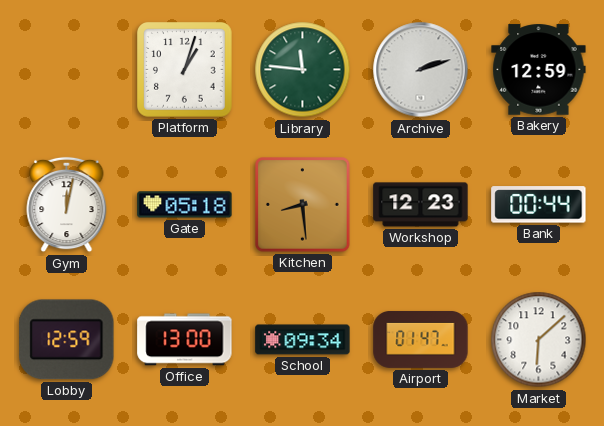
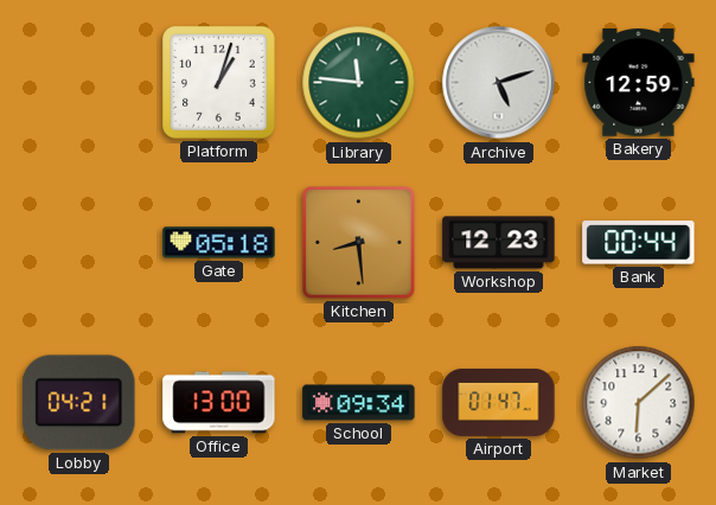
Archive: 2:12 -> 5:12
Gym: 12:02 -> none
Lobby: 12:59 -> 04:21
